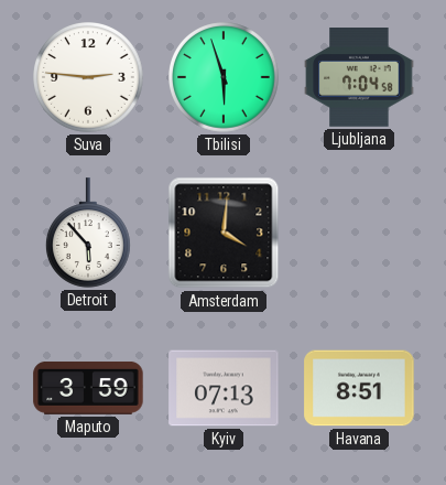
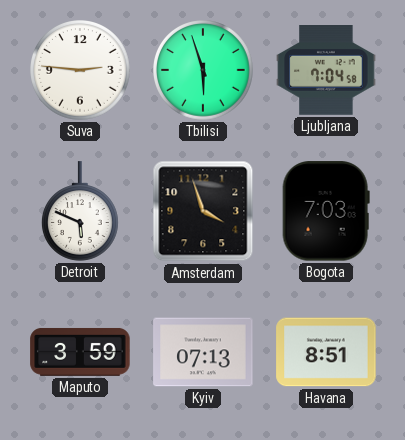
Detroit: 5:53 -> 5:49
Amsterdam: 4:01 -> 3:57
Bogota: none -> 7:03
